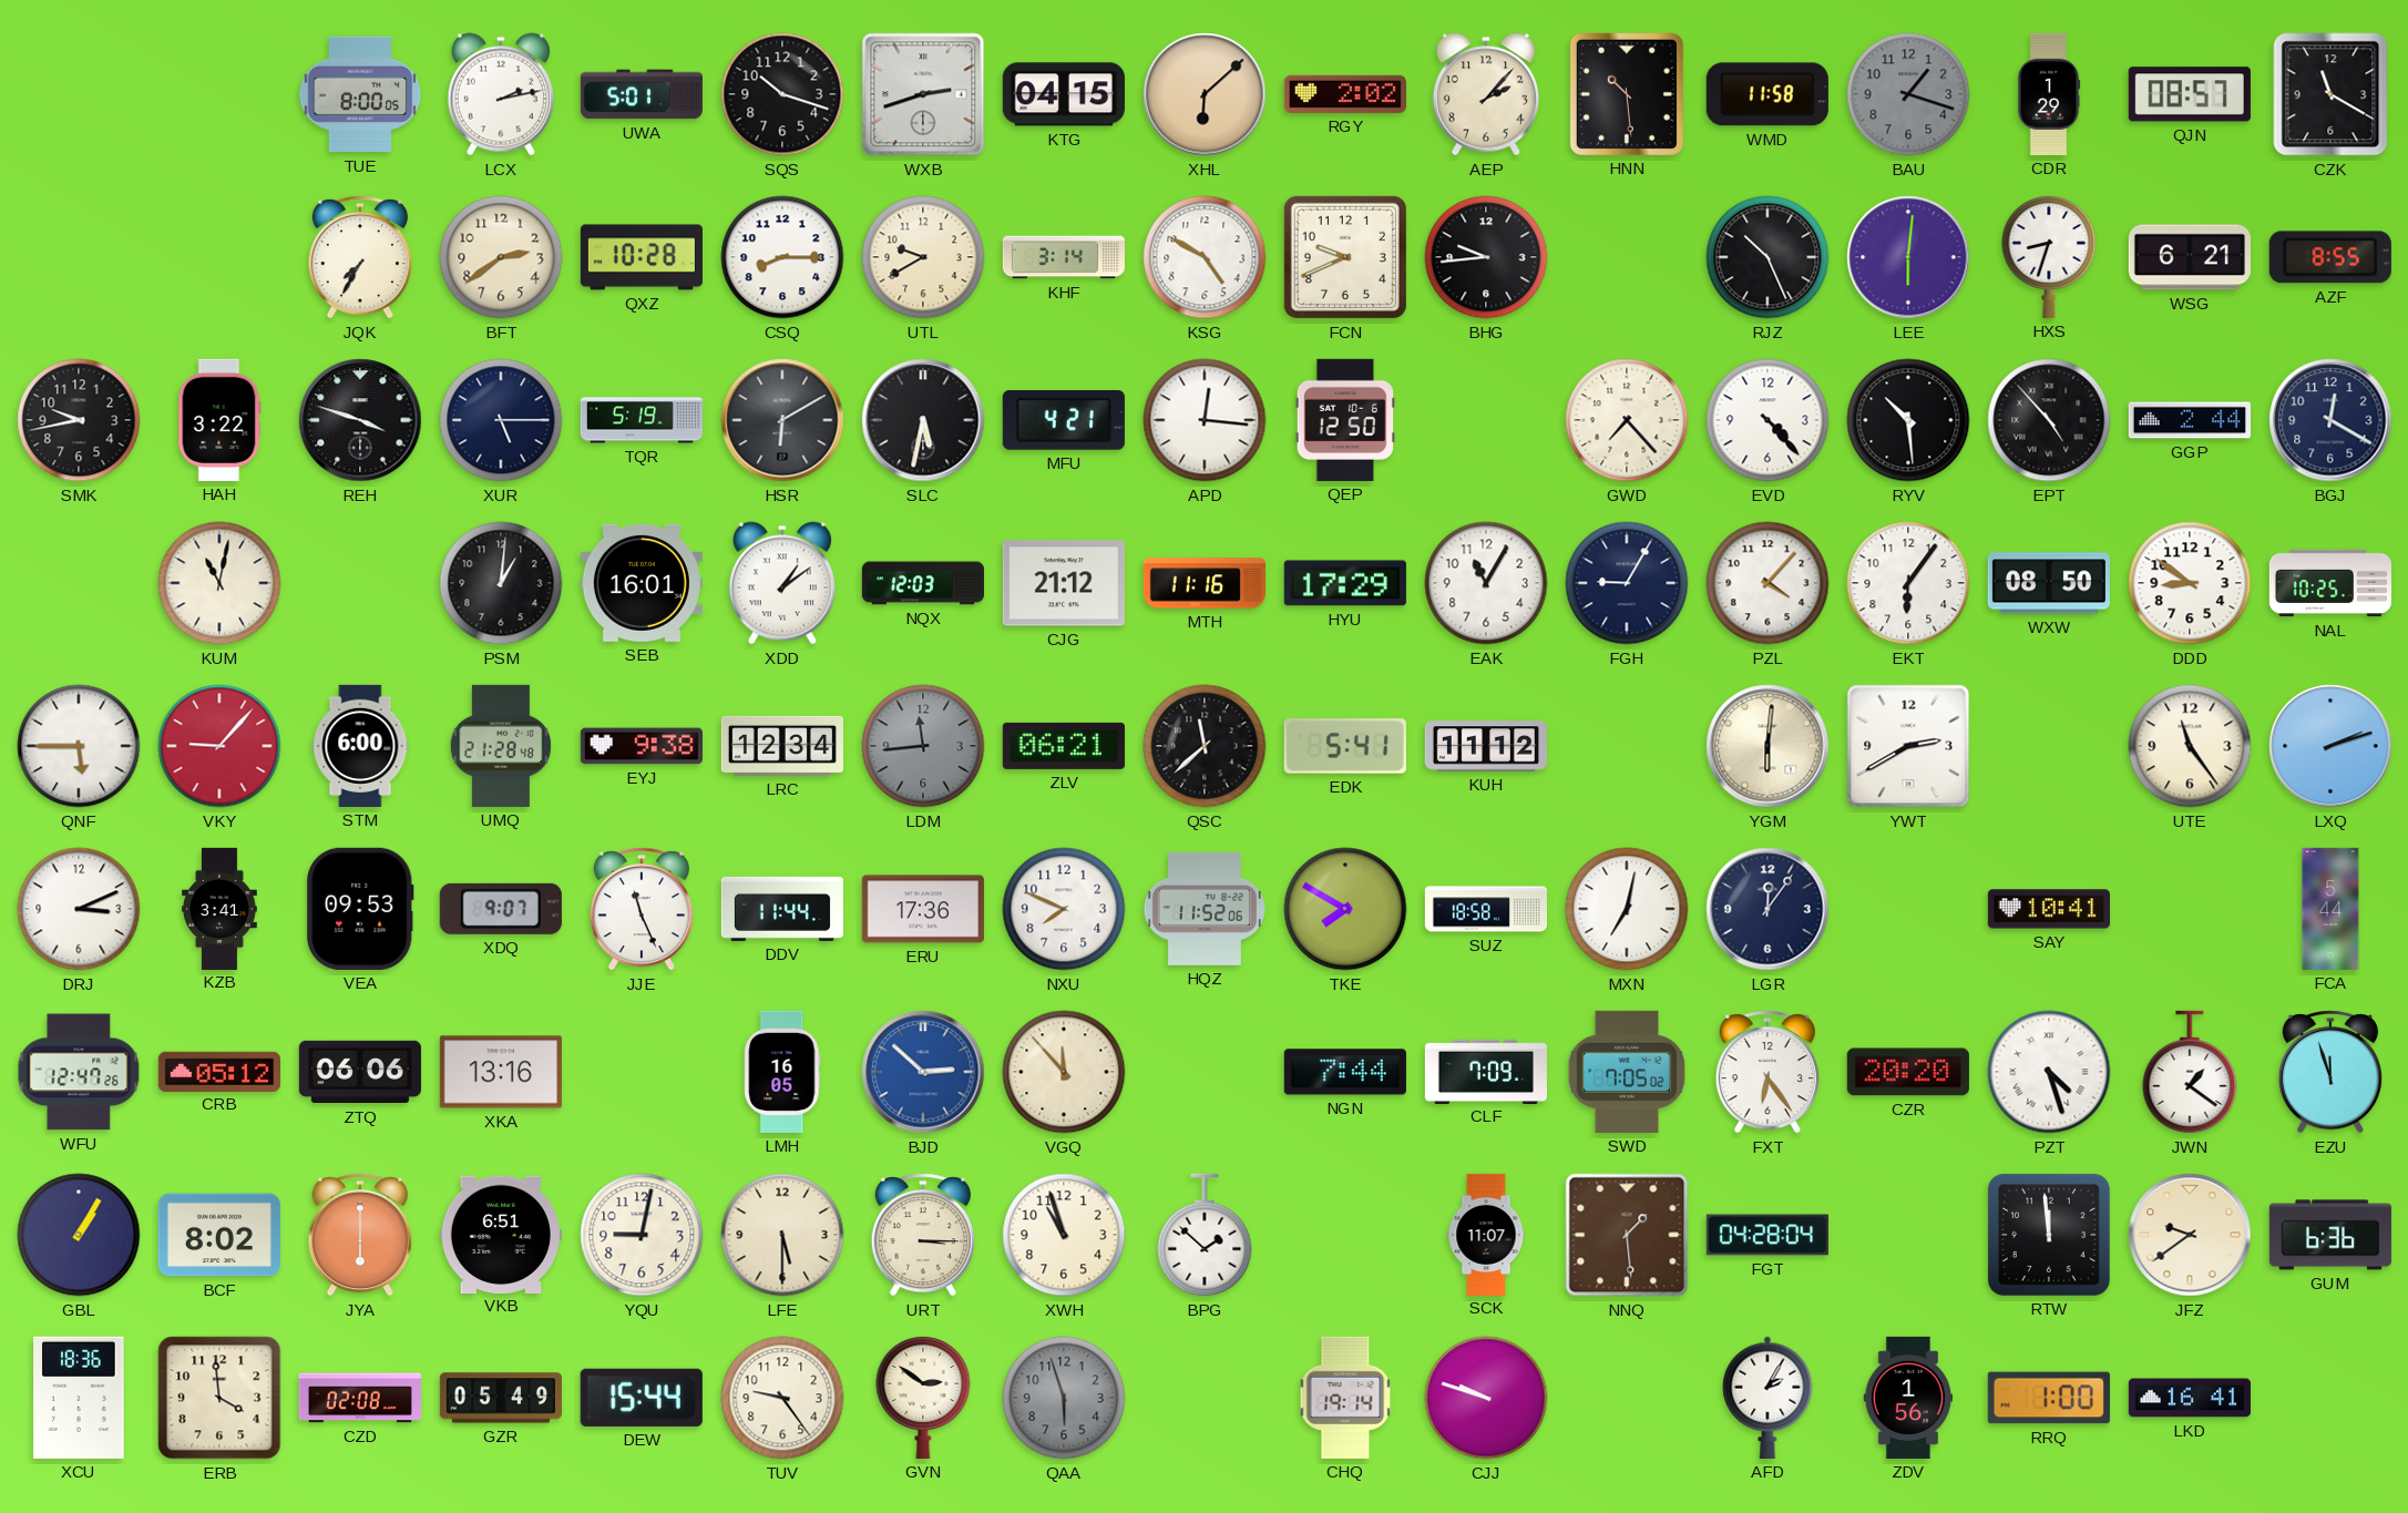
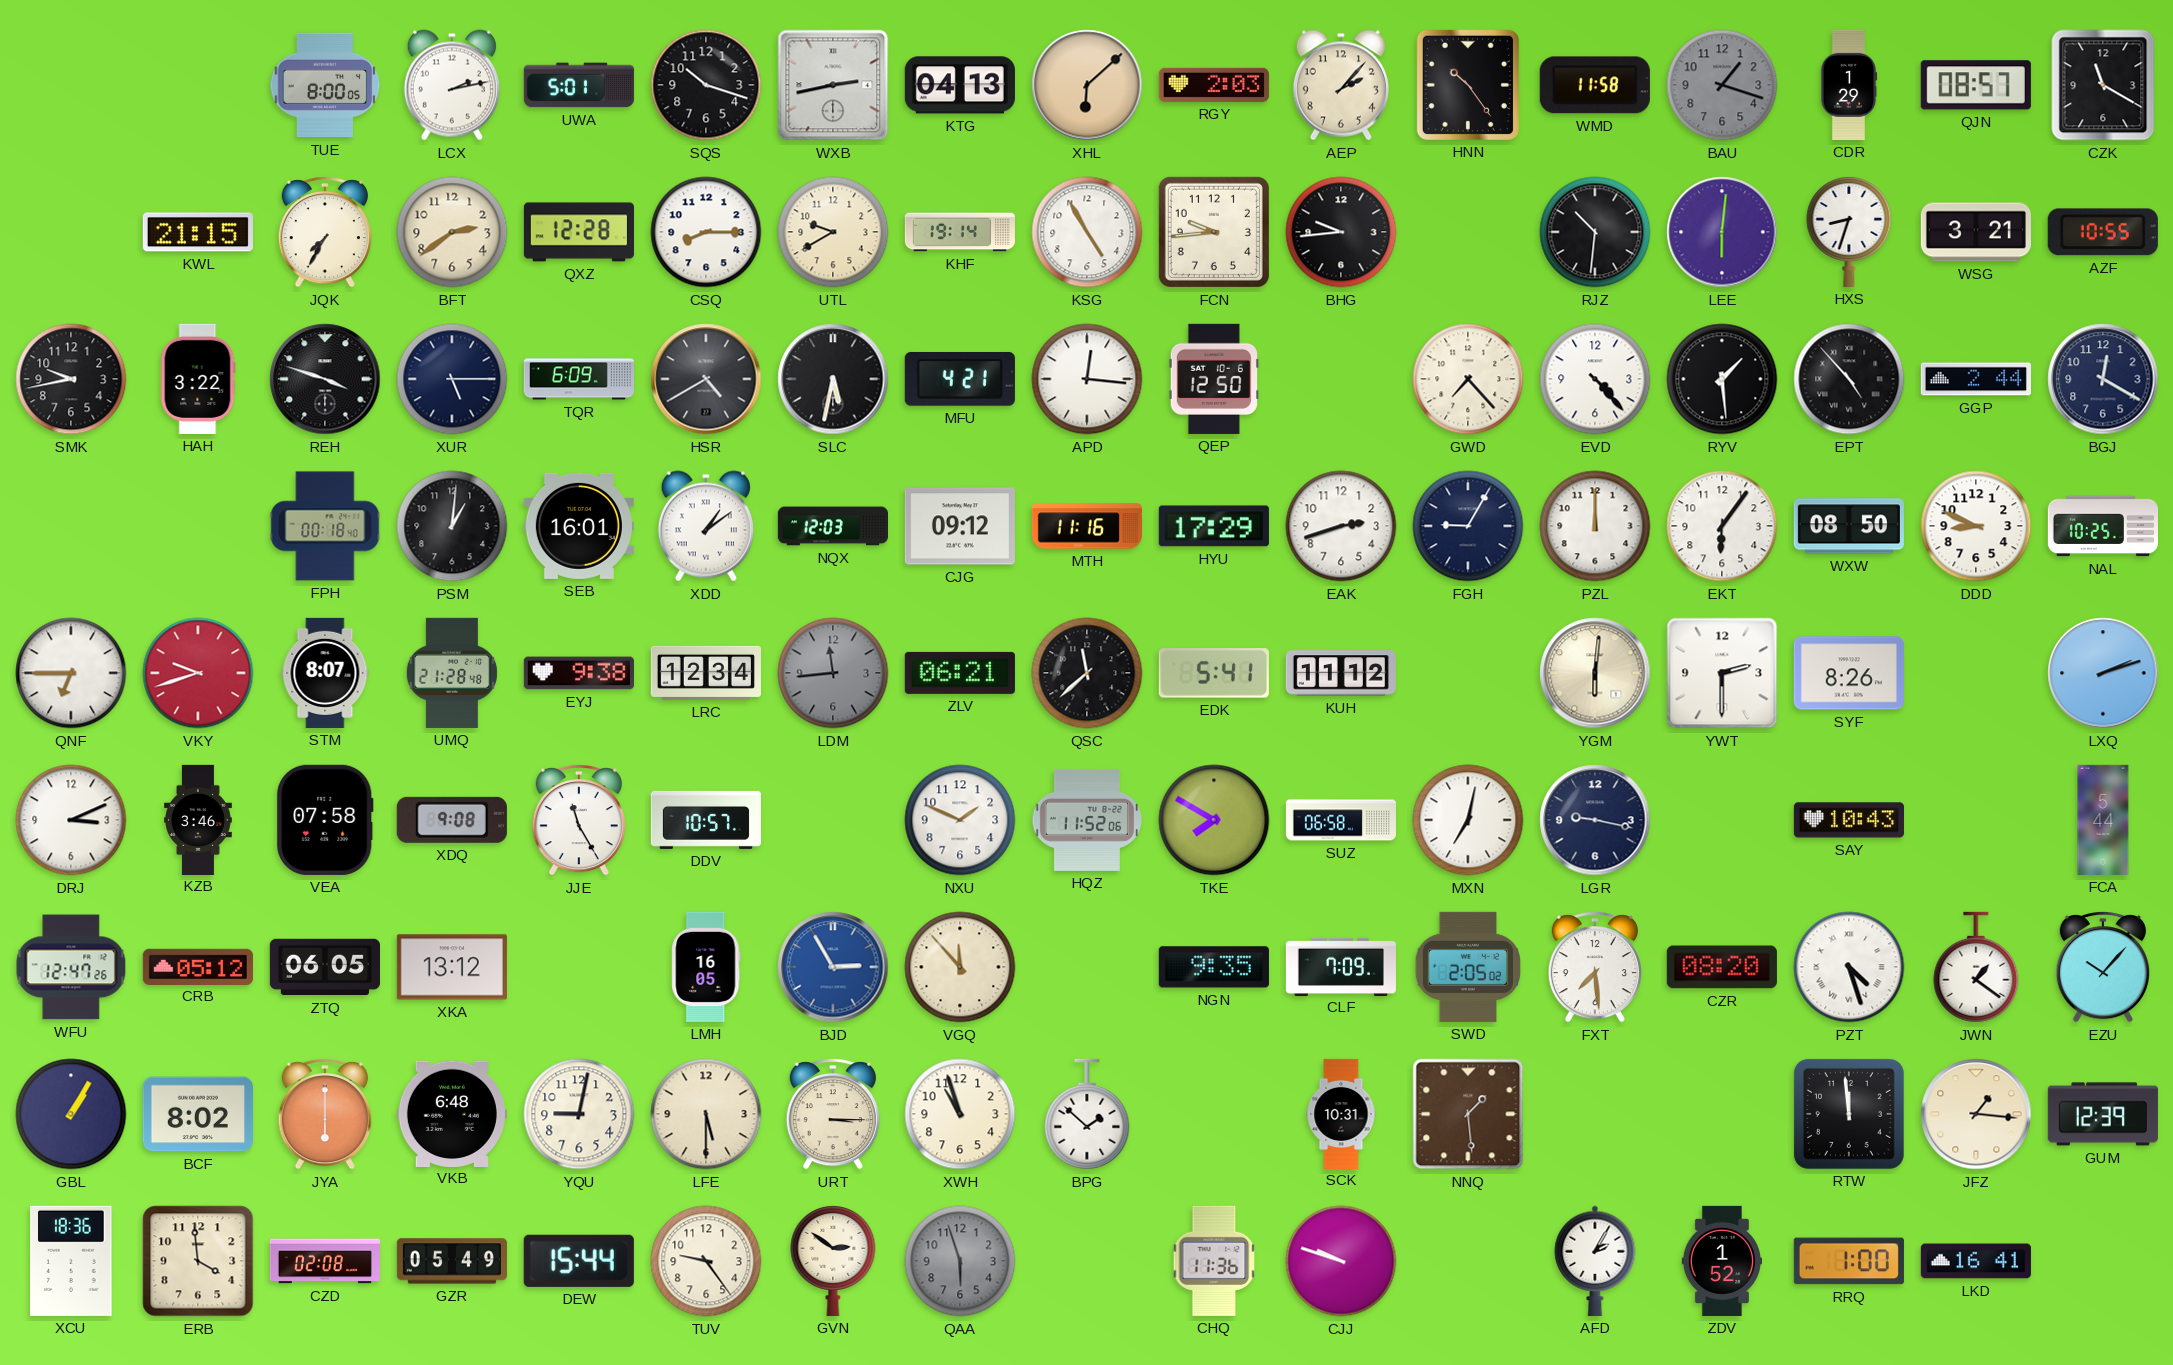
WXB: 2:42 -> 2:43
KTG: 04:15 -> 04:13
RGY: 2:02 -> 2:03
HNN: 10:29 -> 10:24
KWL: none -> 21:15
QXZ: 10:28 -> 12:28
KHF: 3:14 -> 19:14
KSG: 4:50 -> 4:55
FCN: 9:41 -> 9:44
RJZ: 10:26 -> 10:31
WSG: 6:21 -> 3:21
AZF: 8:55 -> 10:55
TQR: 5:19 -> 6:09
HSR: 6:10 -> 4:40
RYV: 10:29 -> 1:29
KUM: 11:02 -> none
FPH: none -> 00:18
CJG: 21:12 -> 09:12
EAK: 11:05 -> 2:42
PZL: 4:07 -> 12:00
DDD: 8:51 -> 8:49
QNF: 5:45 -> 6:45
VKY: 9:07 -> 9:42
STM: 6:00 -> 8:07
YWT: 2:40 -> 2:30
SYF: none -> 8:26
UTE: 11:24 -> none
KZB: 3:41 -> 3:46
VEA: 09:53 -> 07:58
XDQ: 9:07 -> 9:08
JJE: 11:26 -> 11:25
DDV: 11:44 -> 10:57
ERU: 17:36 -> none
NXU: 7:49 -> 1:49
SUZ: 18:58 -> 06:58
LGR: 12:06 -> 9:17
SAY: 10:41 -> 10:43
ZTQ: 06:06 -> 06:05
XKA: 13:16 -> 13:12
BJD: 2:52 -> 2:55
NGN: 7:44 -> 9:35
SWD: 7:05 -> 2:05
FXT: 6:24 -> 7:29
CZR: 20:20 -> 08:20
EZU: 11:57 -> 10:07
VKB: 6:51 -> 6:48
SCK: 11:07 -> 10:31
FGT: 04:28 -> none
JFZ: 9:39 -> 1:16
GUM: 6:36 -> 12:39
CHQ: 19:14 -> 11:36
ZDV: 1:56 -> 1:52
